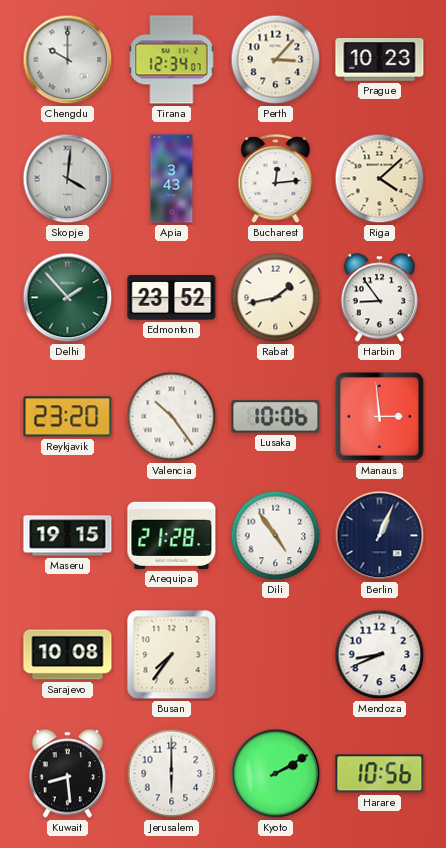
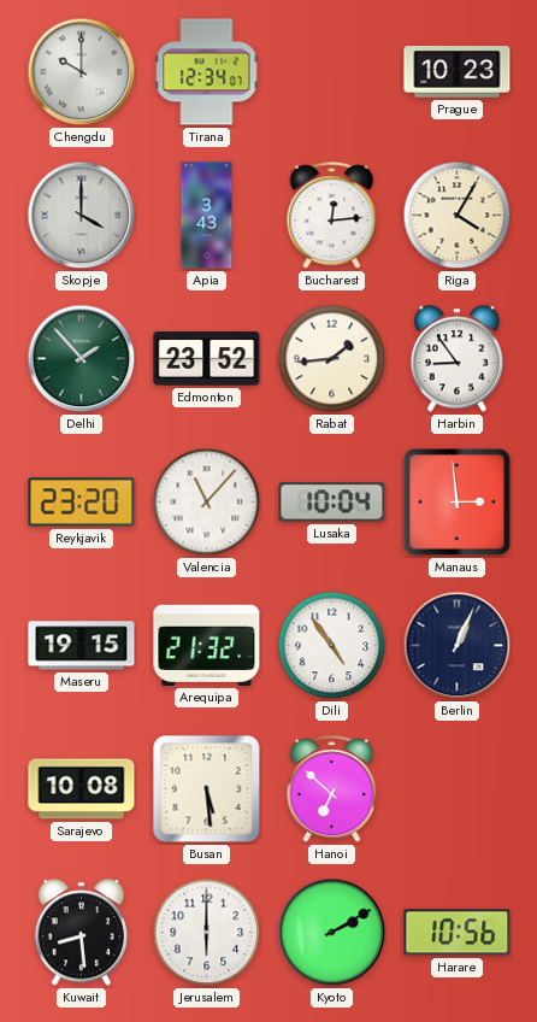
Perth: 3:07 -> none
Skopje: 4:01 -> 4:00
Riga: 4:08 -> 4:05
Rabat: 1:43 -> 1:44
Valencia: 10:24 -> 11:07
Lusaka: 10:06 -> 10:04
Arequipa: 21:28 -> 21:32
Busan: 7:36 -> 5:29
Hanoi: none -> 6:52
Mendoza: 8:41 -> none
